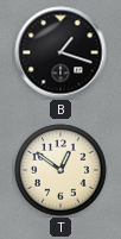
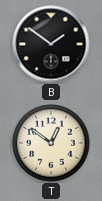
B: 1:18 -> 1:51
